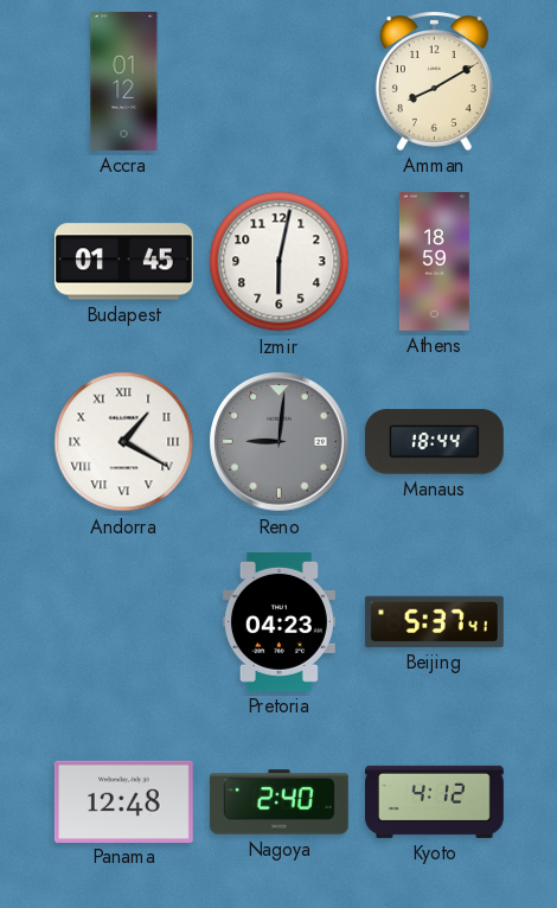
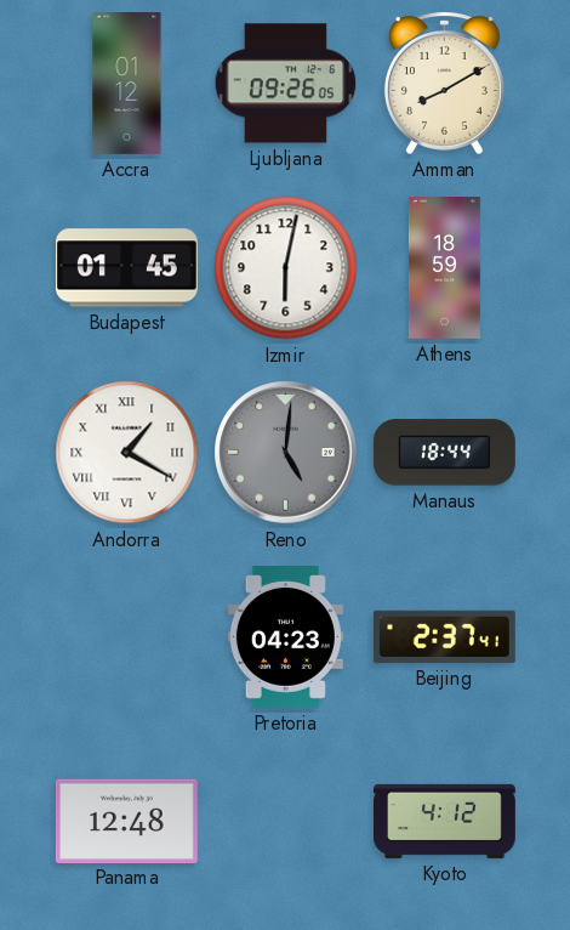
Ljubljana: none -> 09:26
Reno: 9:01 -> 5:01
Beijing: 5:37 -> 2:37
Nagoya: 2:40 -> none
